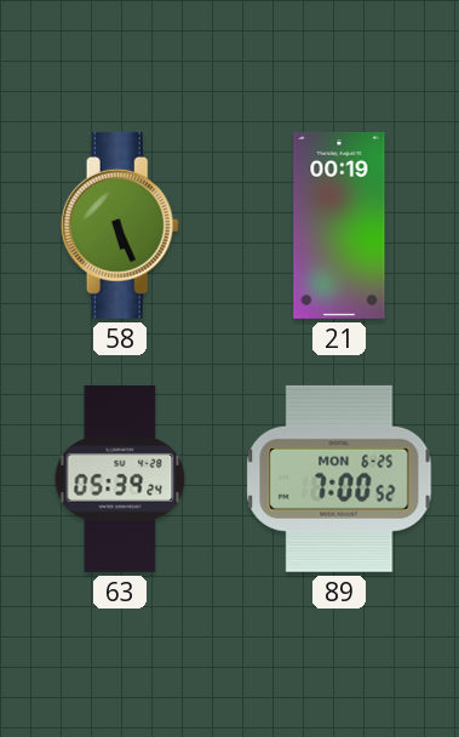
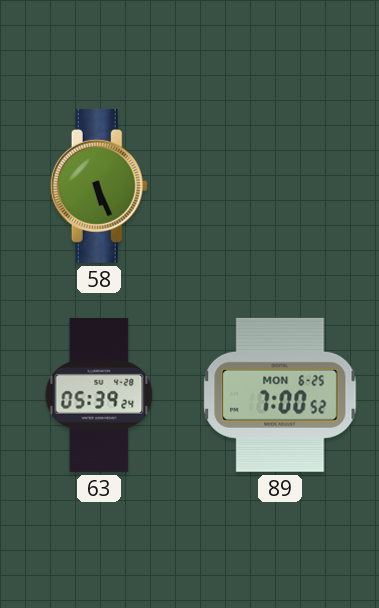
21: 00:19 -> none
